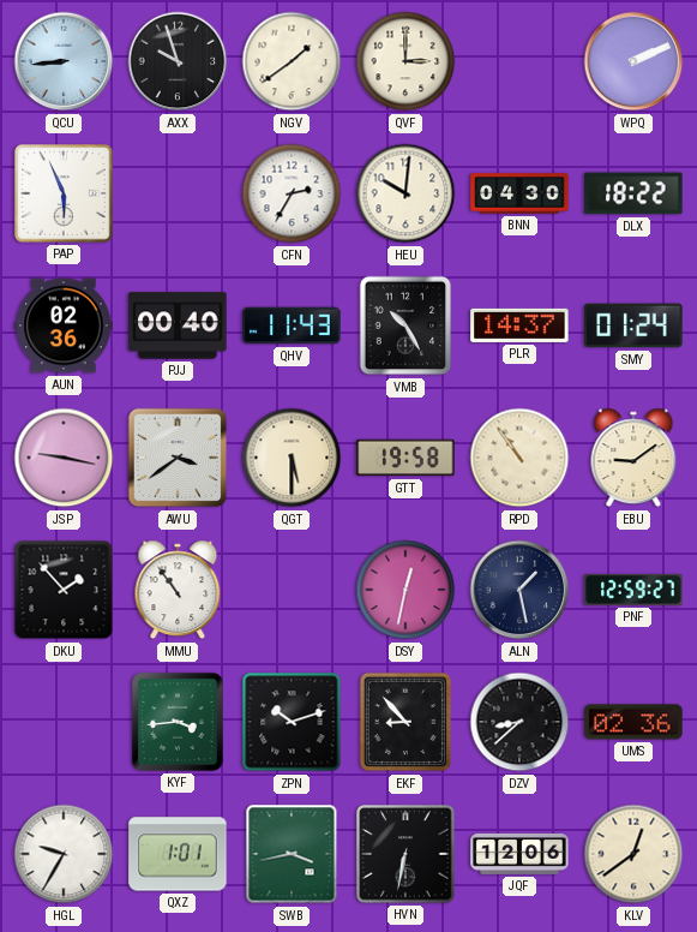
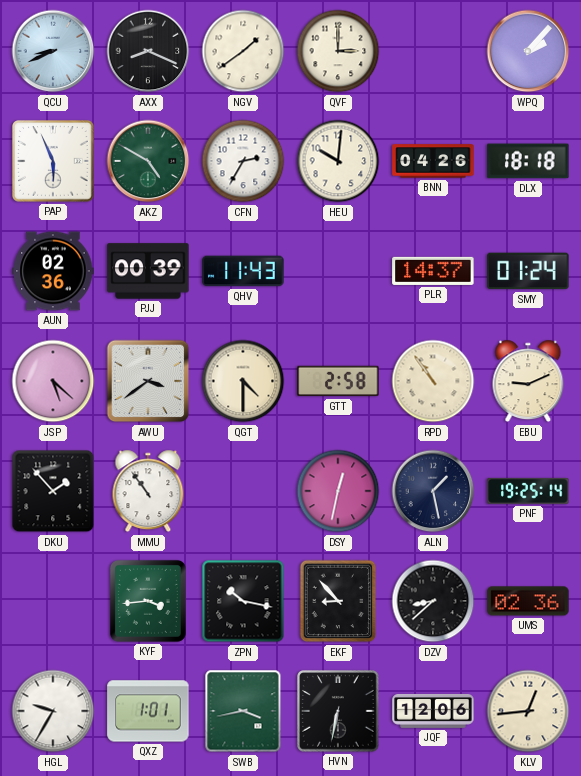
QCU: 8:44 -> 8:41
AXX: 9:57 -> 8:19
WPQ: 2:11 -> 2:07
AKZ: none -> 4:50
BNN: 04:30 -> 04:26
DLX: 18:22 -> 18:18
PJJ: 00:40 -> 00:39
VMB: 10:25 -> none
JSP: 9:17 -> 5:22
QGT: 5:30 -> 4:30
GTT: 19:58 -> 2:58
EBU: 9:09 -> 9:11
PNF: 12:59 -> 19:25
ZPN: 10:12 -> 10:17
KLV: 12:39 -> 12:44
